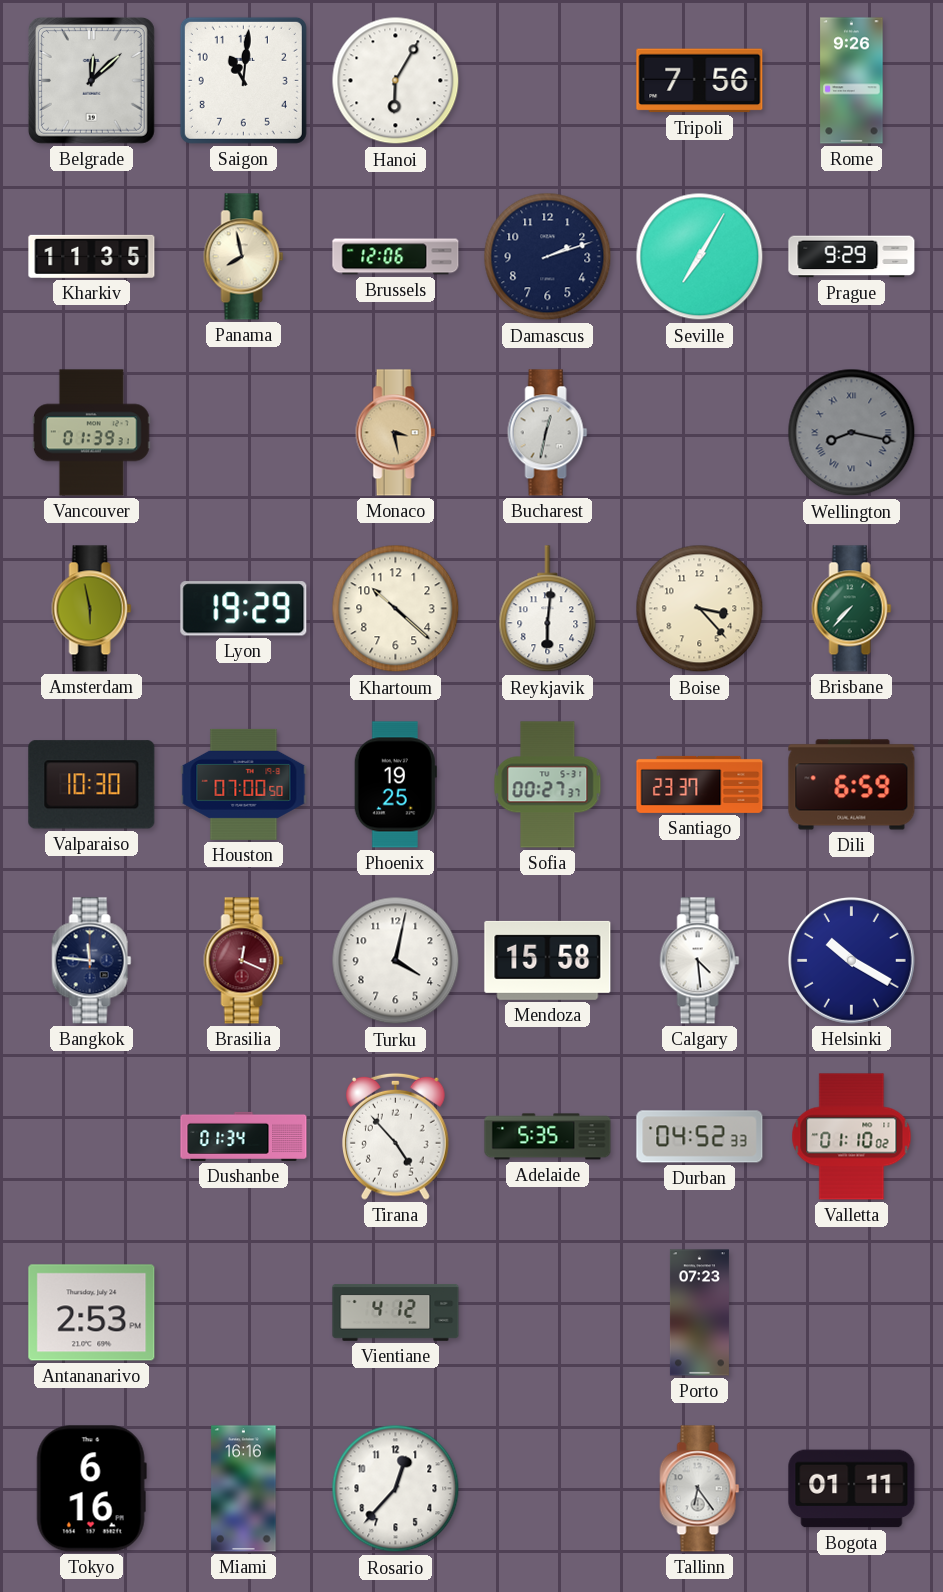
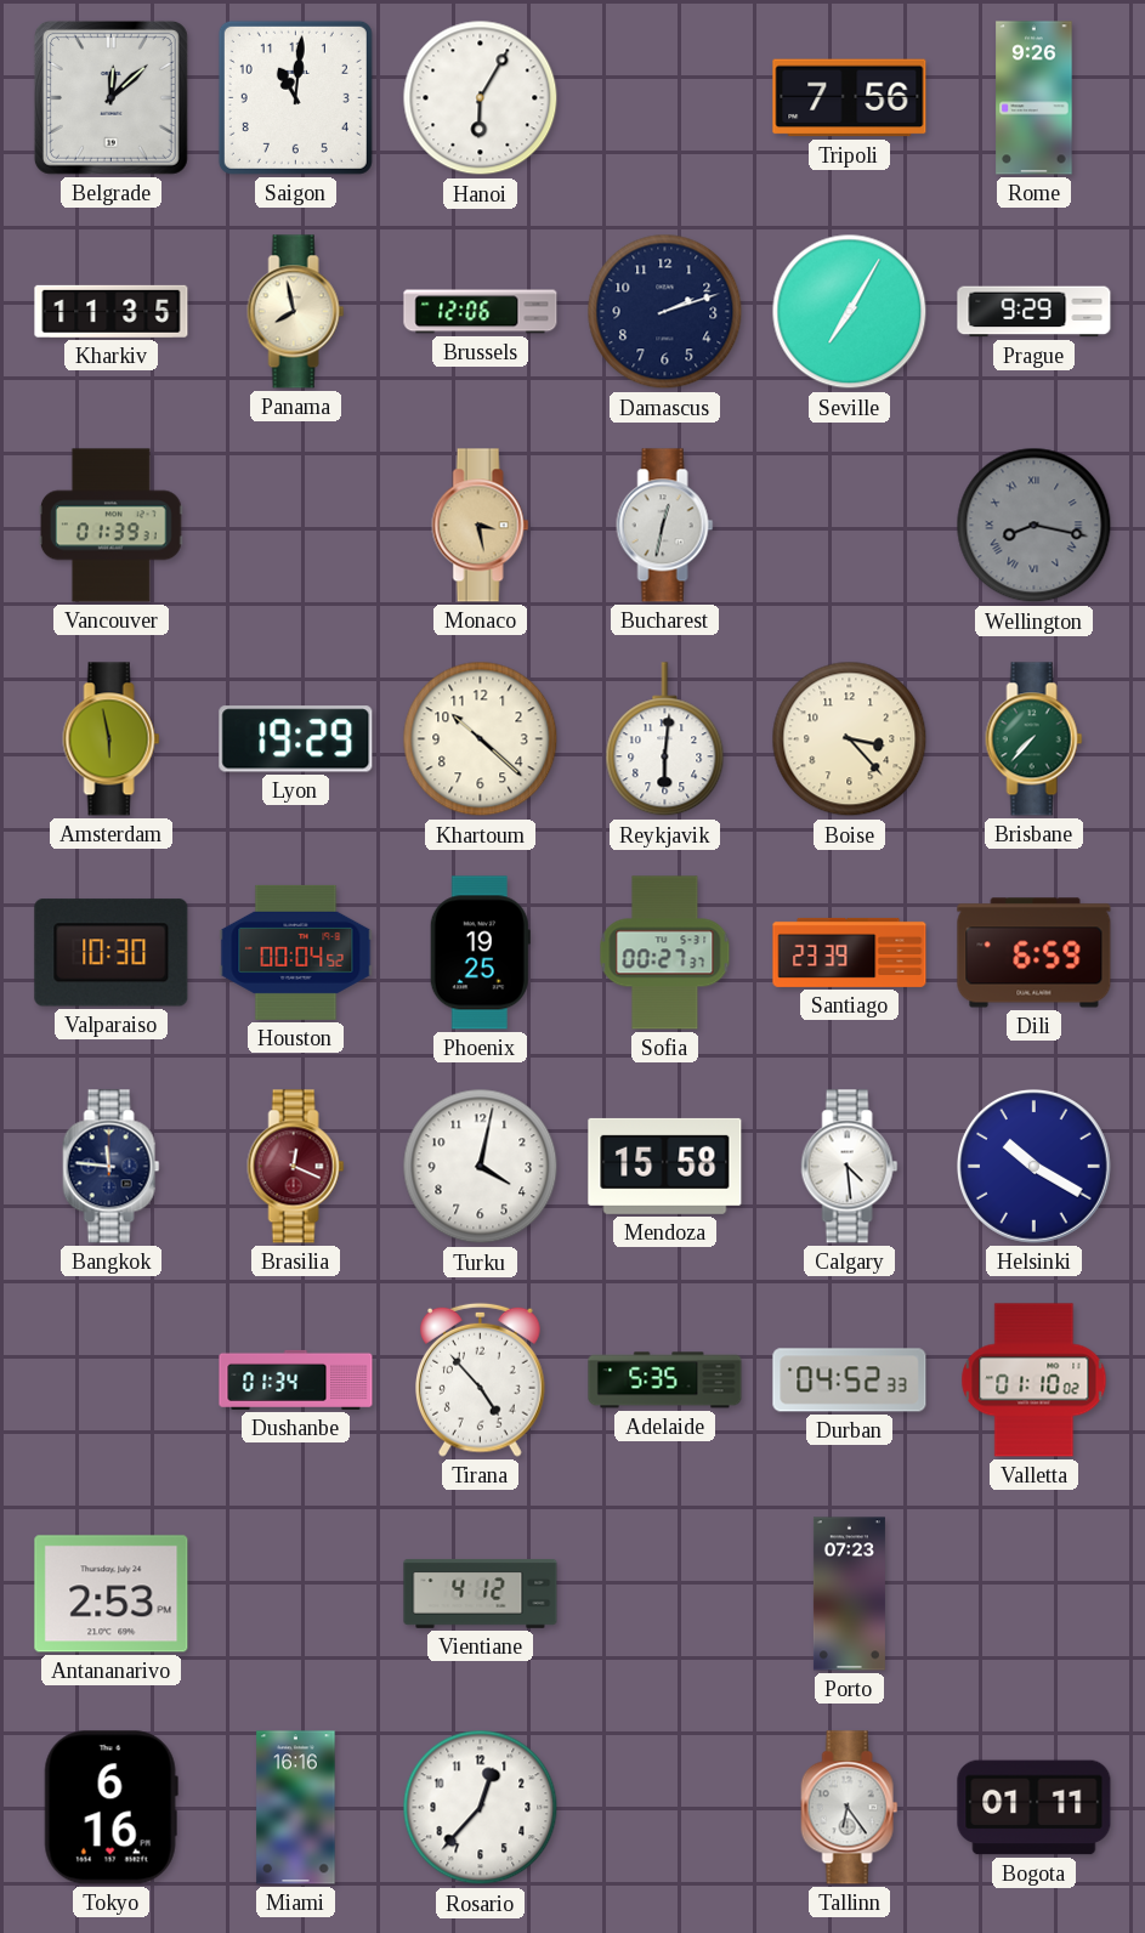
Houston: 07:00 -> 00:04
Santiago: 23:37 -> 23:39
